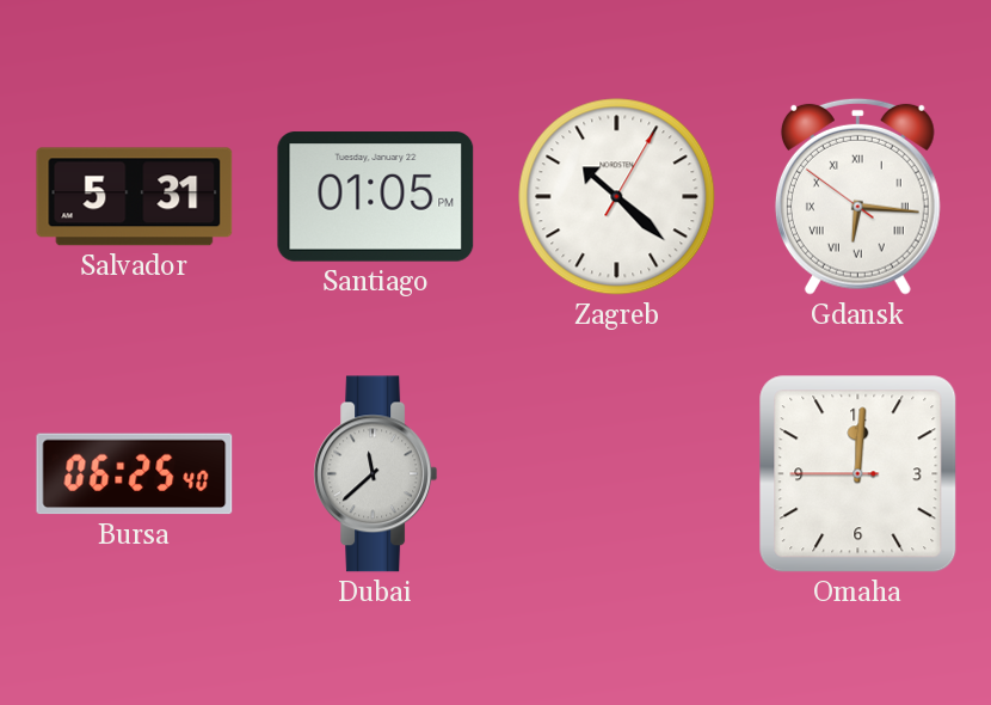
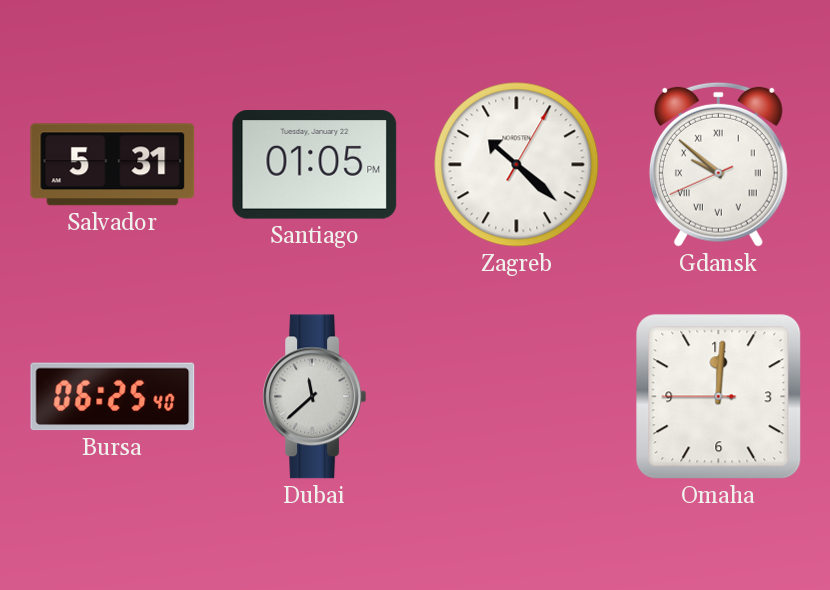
Gdansk: 6:15 -> 9:51
